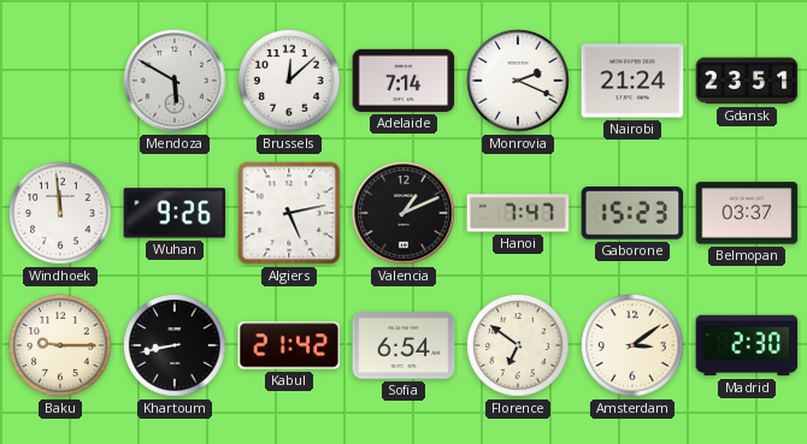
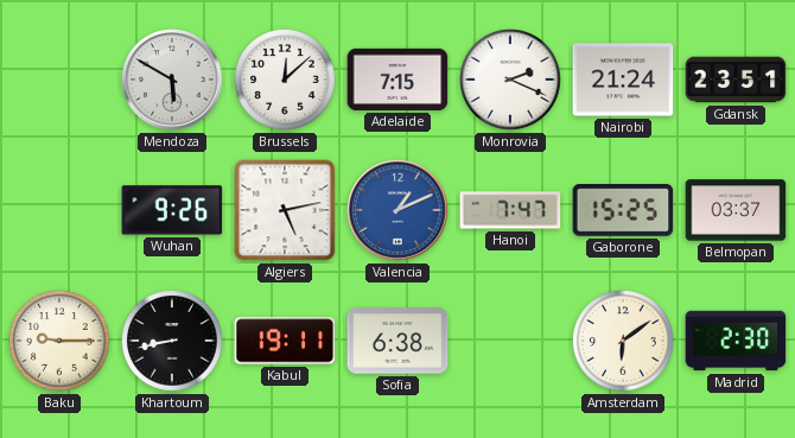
Adelaide: 7:14 -> 7:15
Windhoek: 11:59 -> none
Valencia dial: black -> blue
Gaborone: 15:23 -> 15:25
Kabul: 21:42 -> 19:11
Sofia: 6:54 -> 6:38
Florence: 6:51 -> none
Amsterdam: 3:09 -> 6:09
